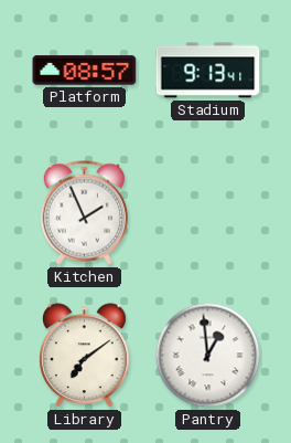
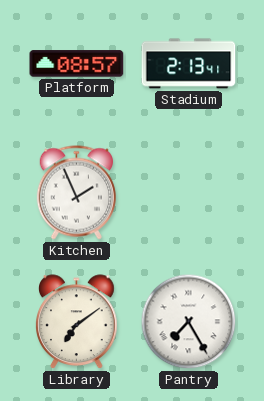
Stadium: 9:13 -> 2:13
Pantry: 12:59 -> 7:25
